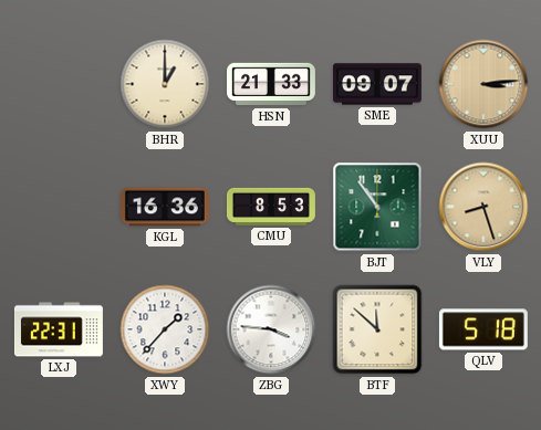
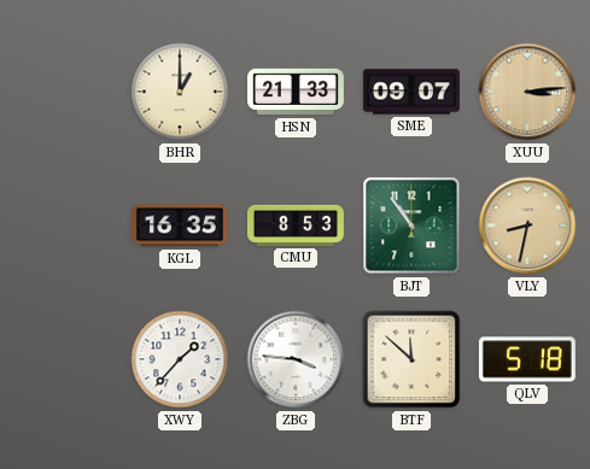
KGL: 16:36 -> 16:35
VLY: 8:27 -> 8:32
LXJ: 22:31 -> none
